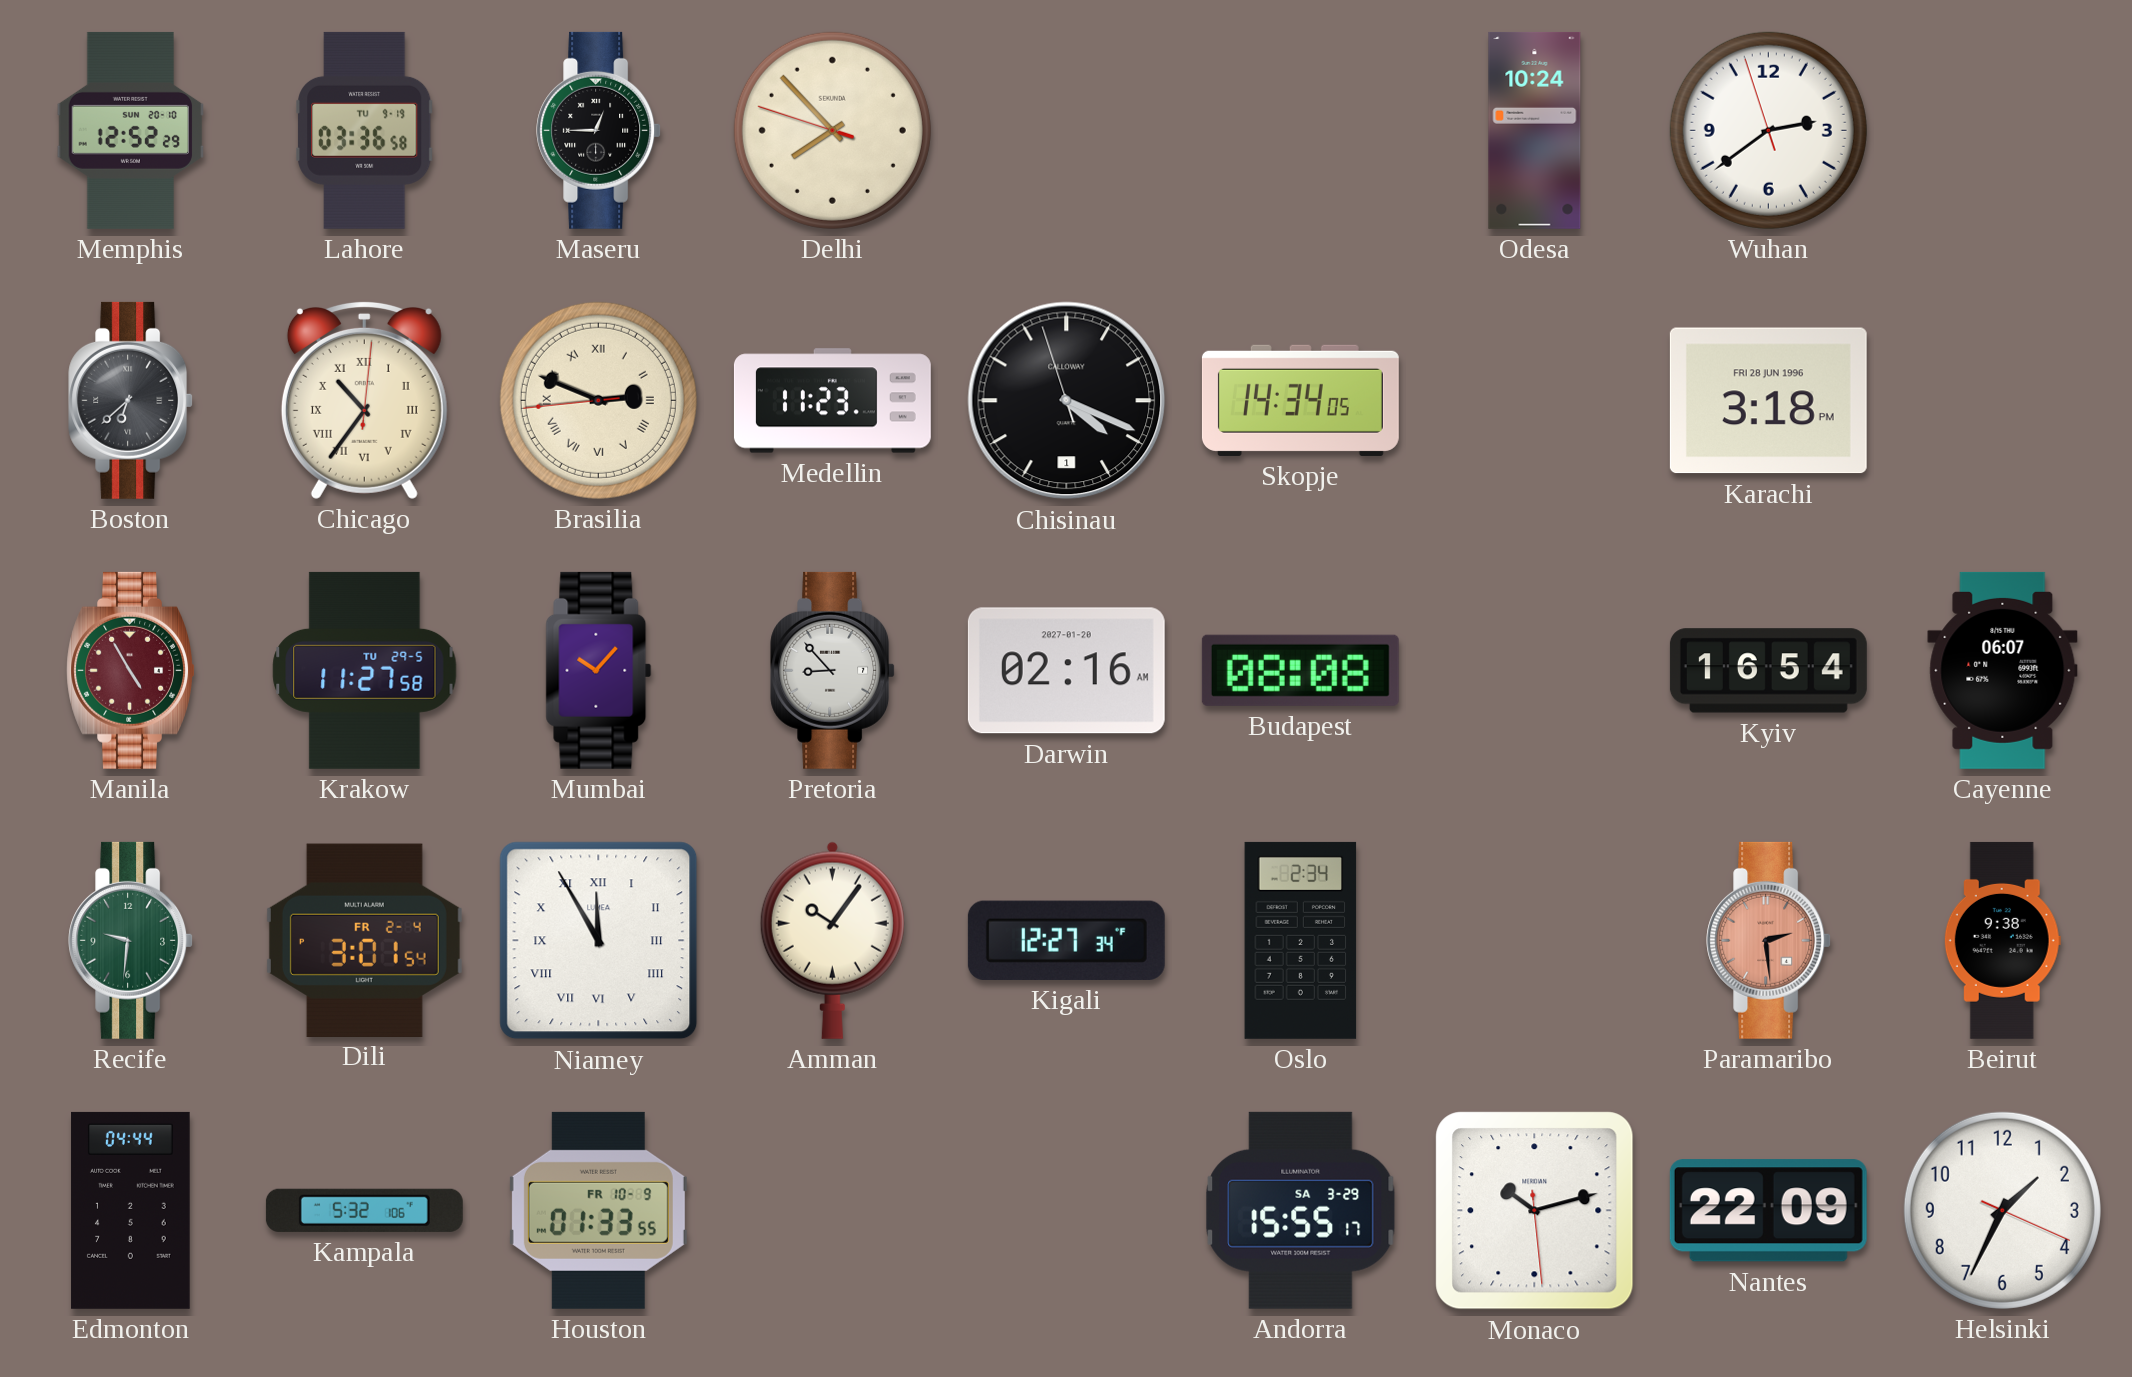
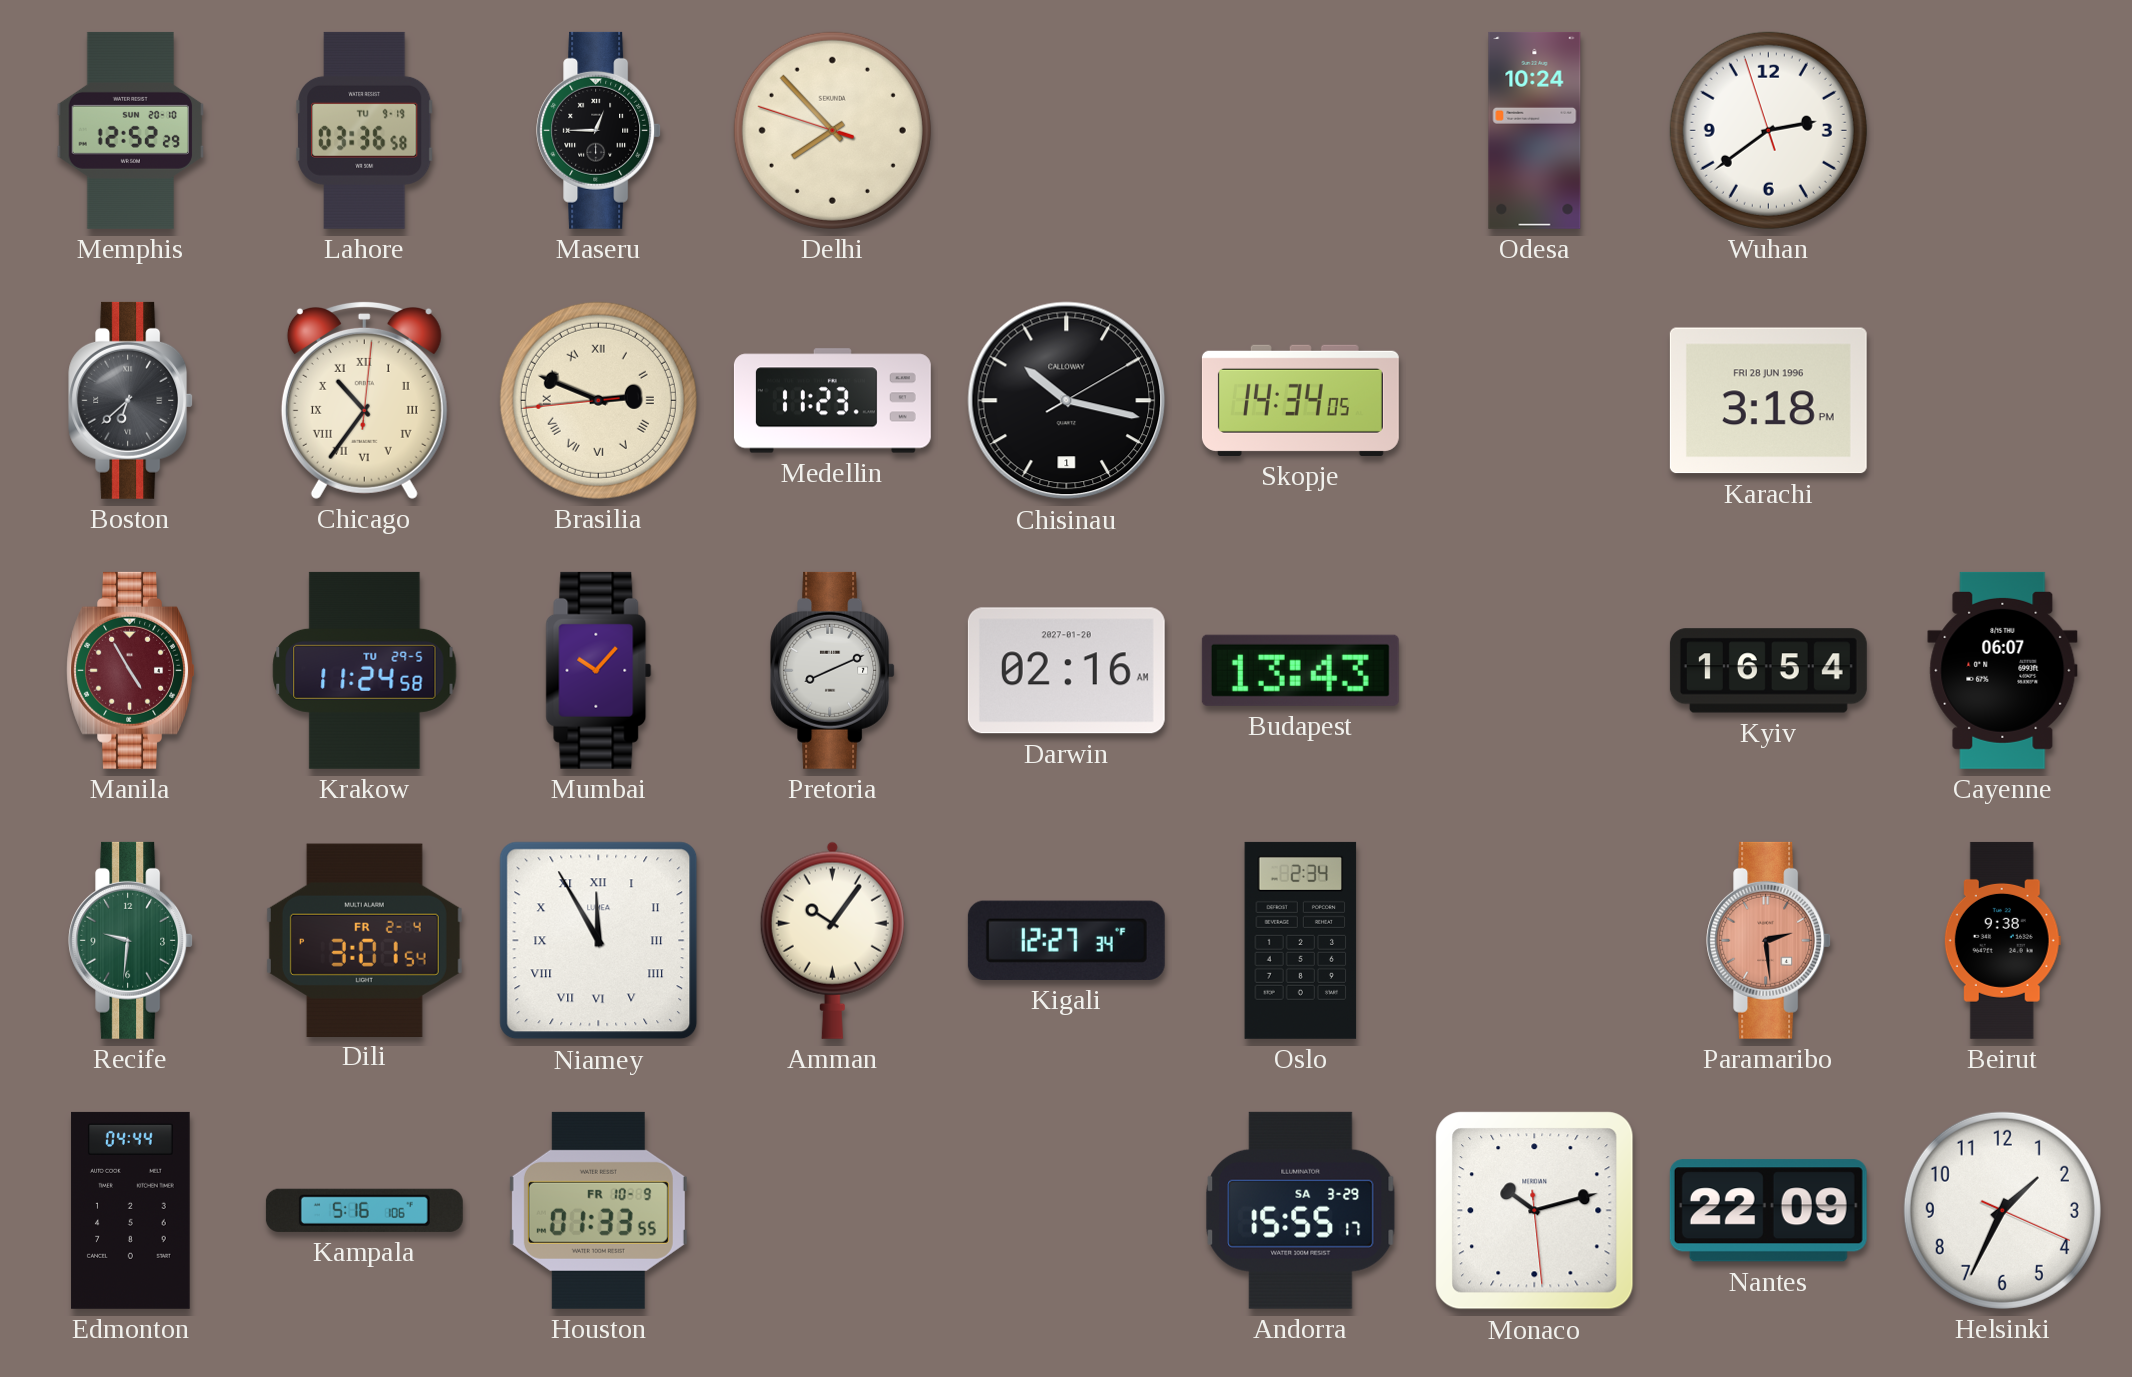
Chisinau: 4:18 -> 10:17
Krakow: 11:27 -> 11:24
Pretoria: 8:53 -> 8:11
Budapest: 08:08 -> 13:43
Kampala: 5:32 -> 5:16
